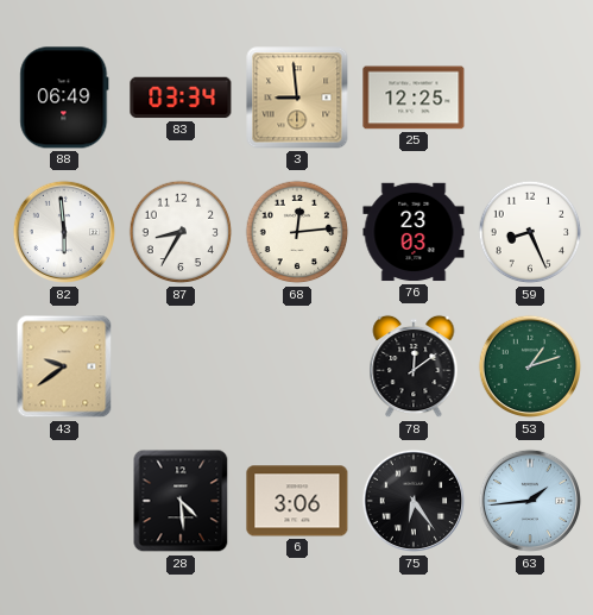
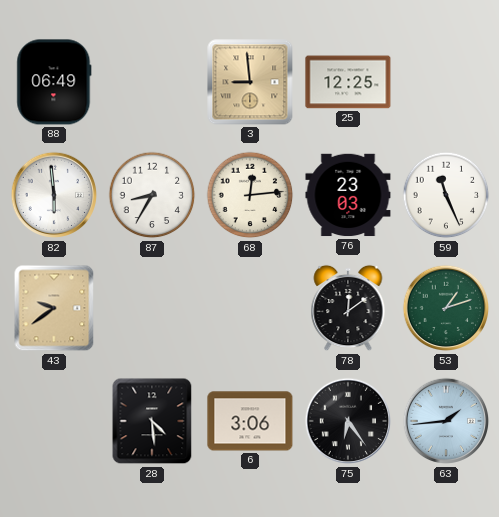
83: 03:34 -> none
59: 8:26 -> 11:26
